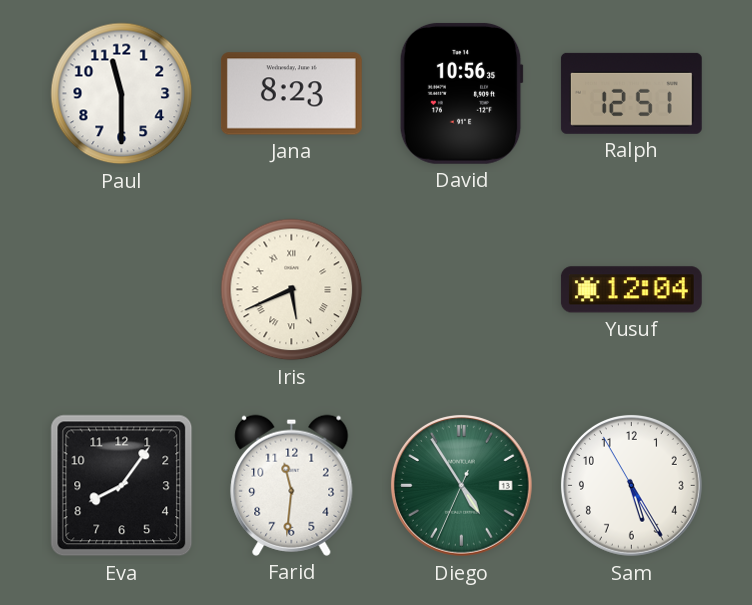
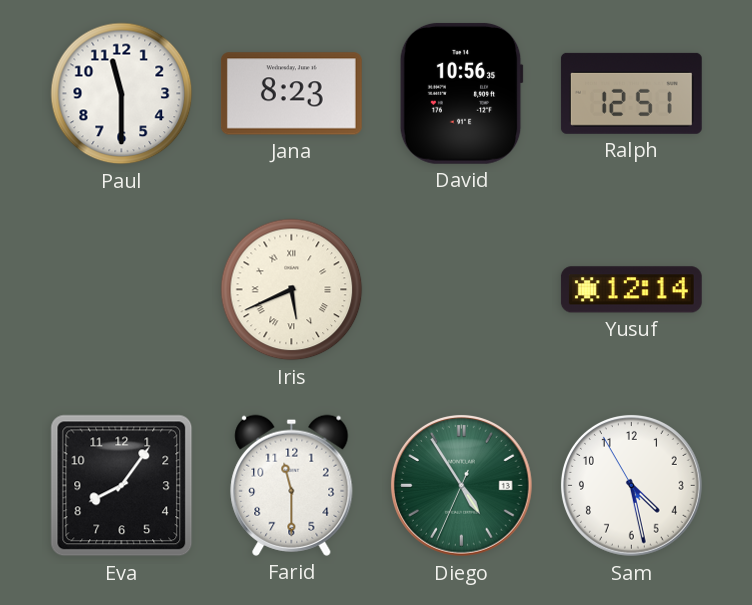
Yusuf: 12:04 -> 12:14
Farid: 11:31 -> 11:30
Sam: 5:24 -> 4:27
